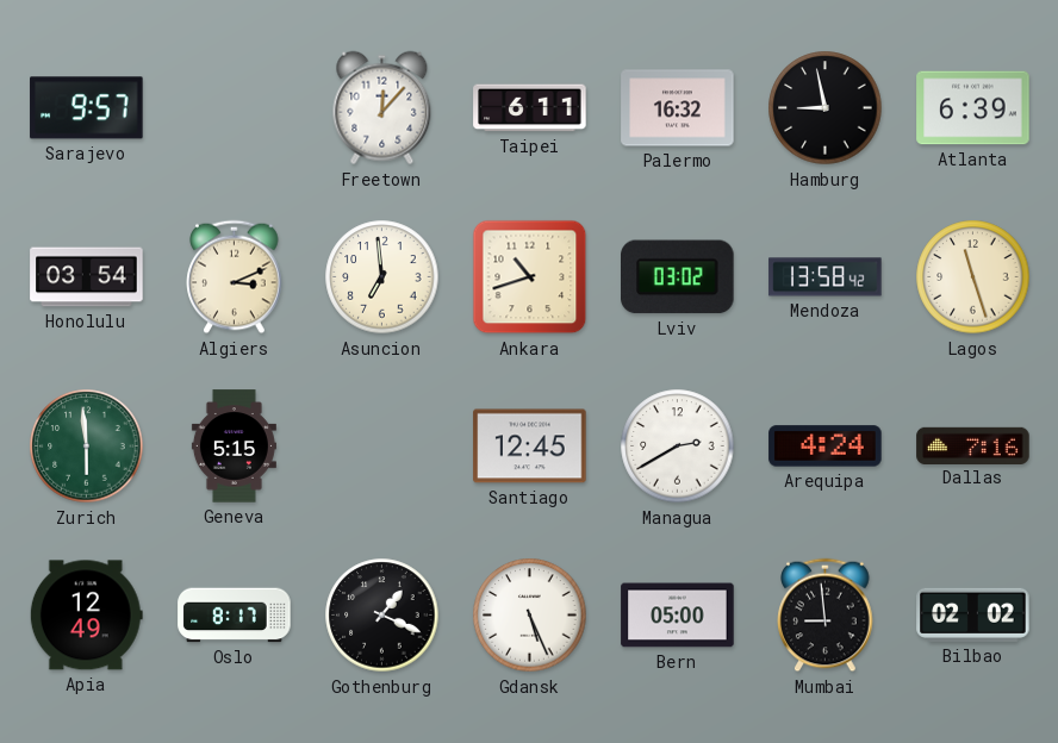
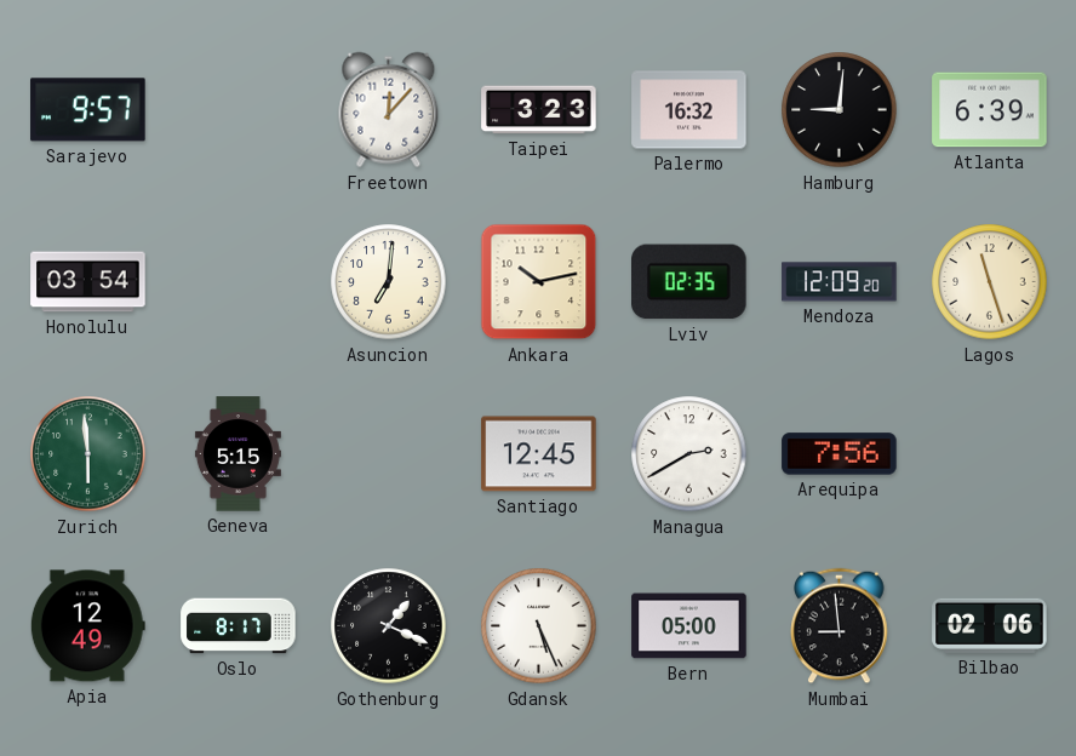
Taipei: 6:11 -> 3:23
Hamburg: 8:58 -> 9:01
Algiers: 3:11 -> none
Asuncion: 6:59 -> 7:01
Ankara: 10:42 -> 10:13
Lviv: 03:02 -> 02:35
Mendoza: 13:58 -> 12:09
Arequipa: 4:24 -> 7:56
Dallas: 7:16 -> none
Bilbao: 02:02 -> 02:06
